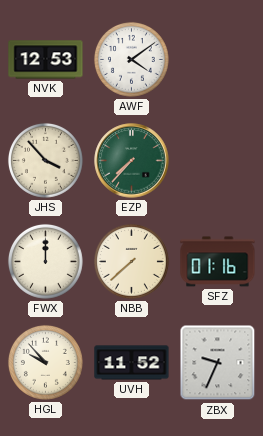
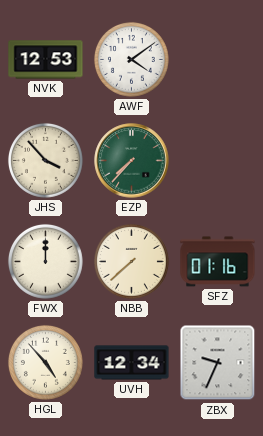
HGL: 9:53 -> 4:53
UVH: 11:52 -> 12:34
